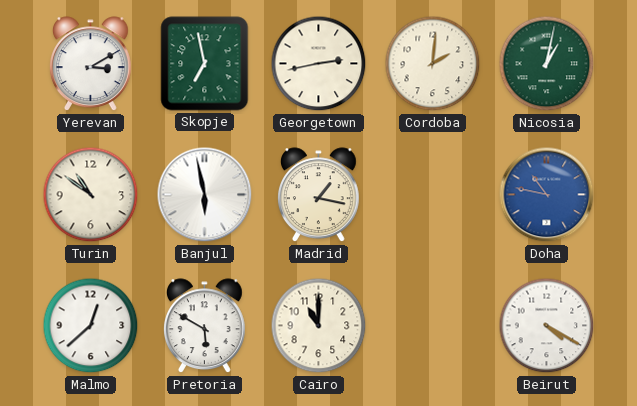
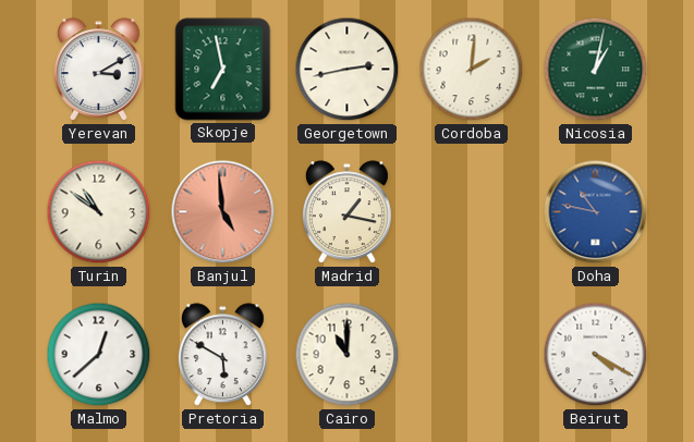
Banjul: 5:58 -> 4:59
Banjul dial: white -> salmon
